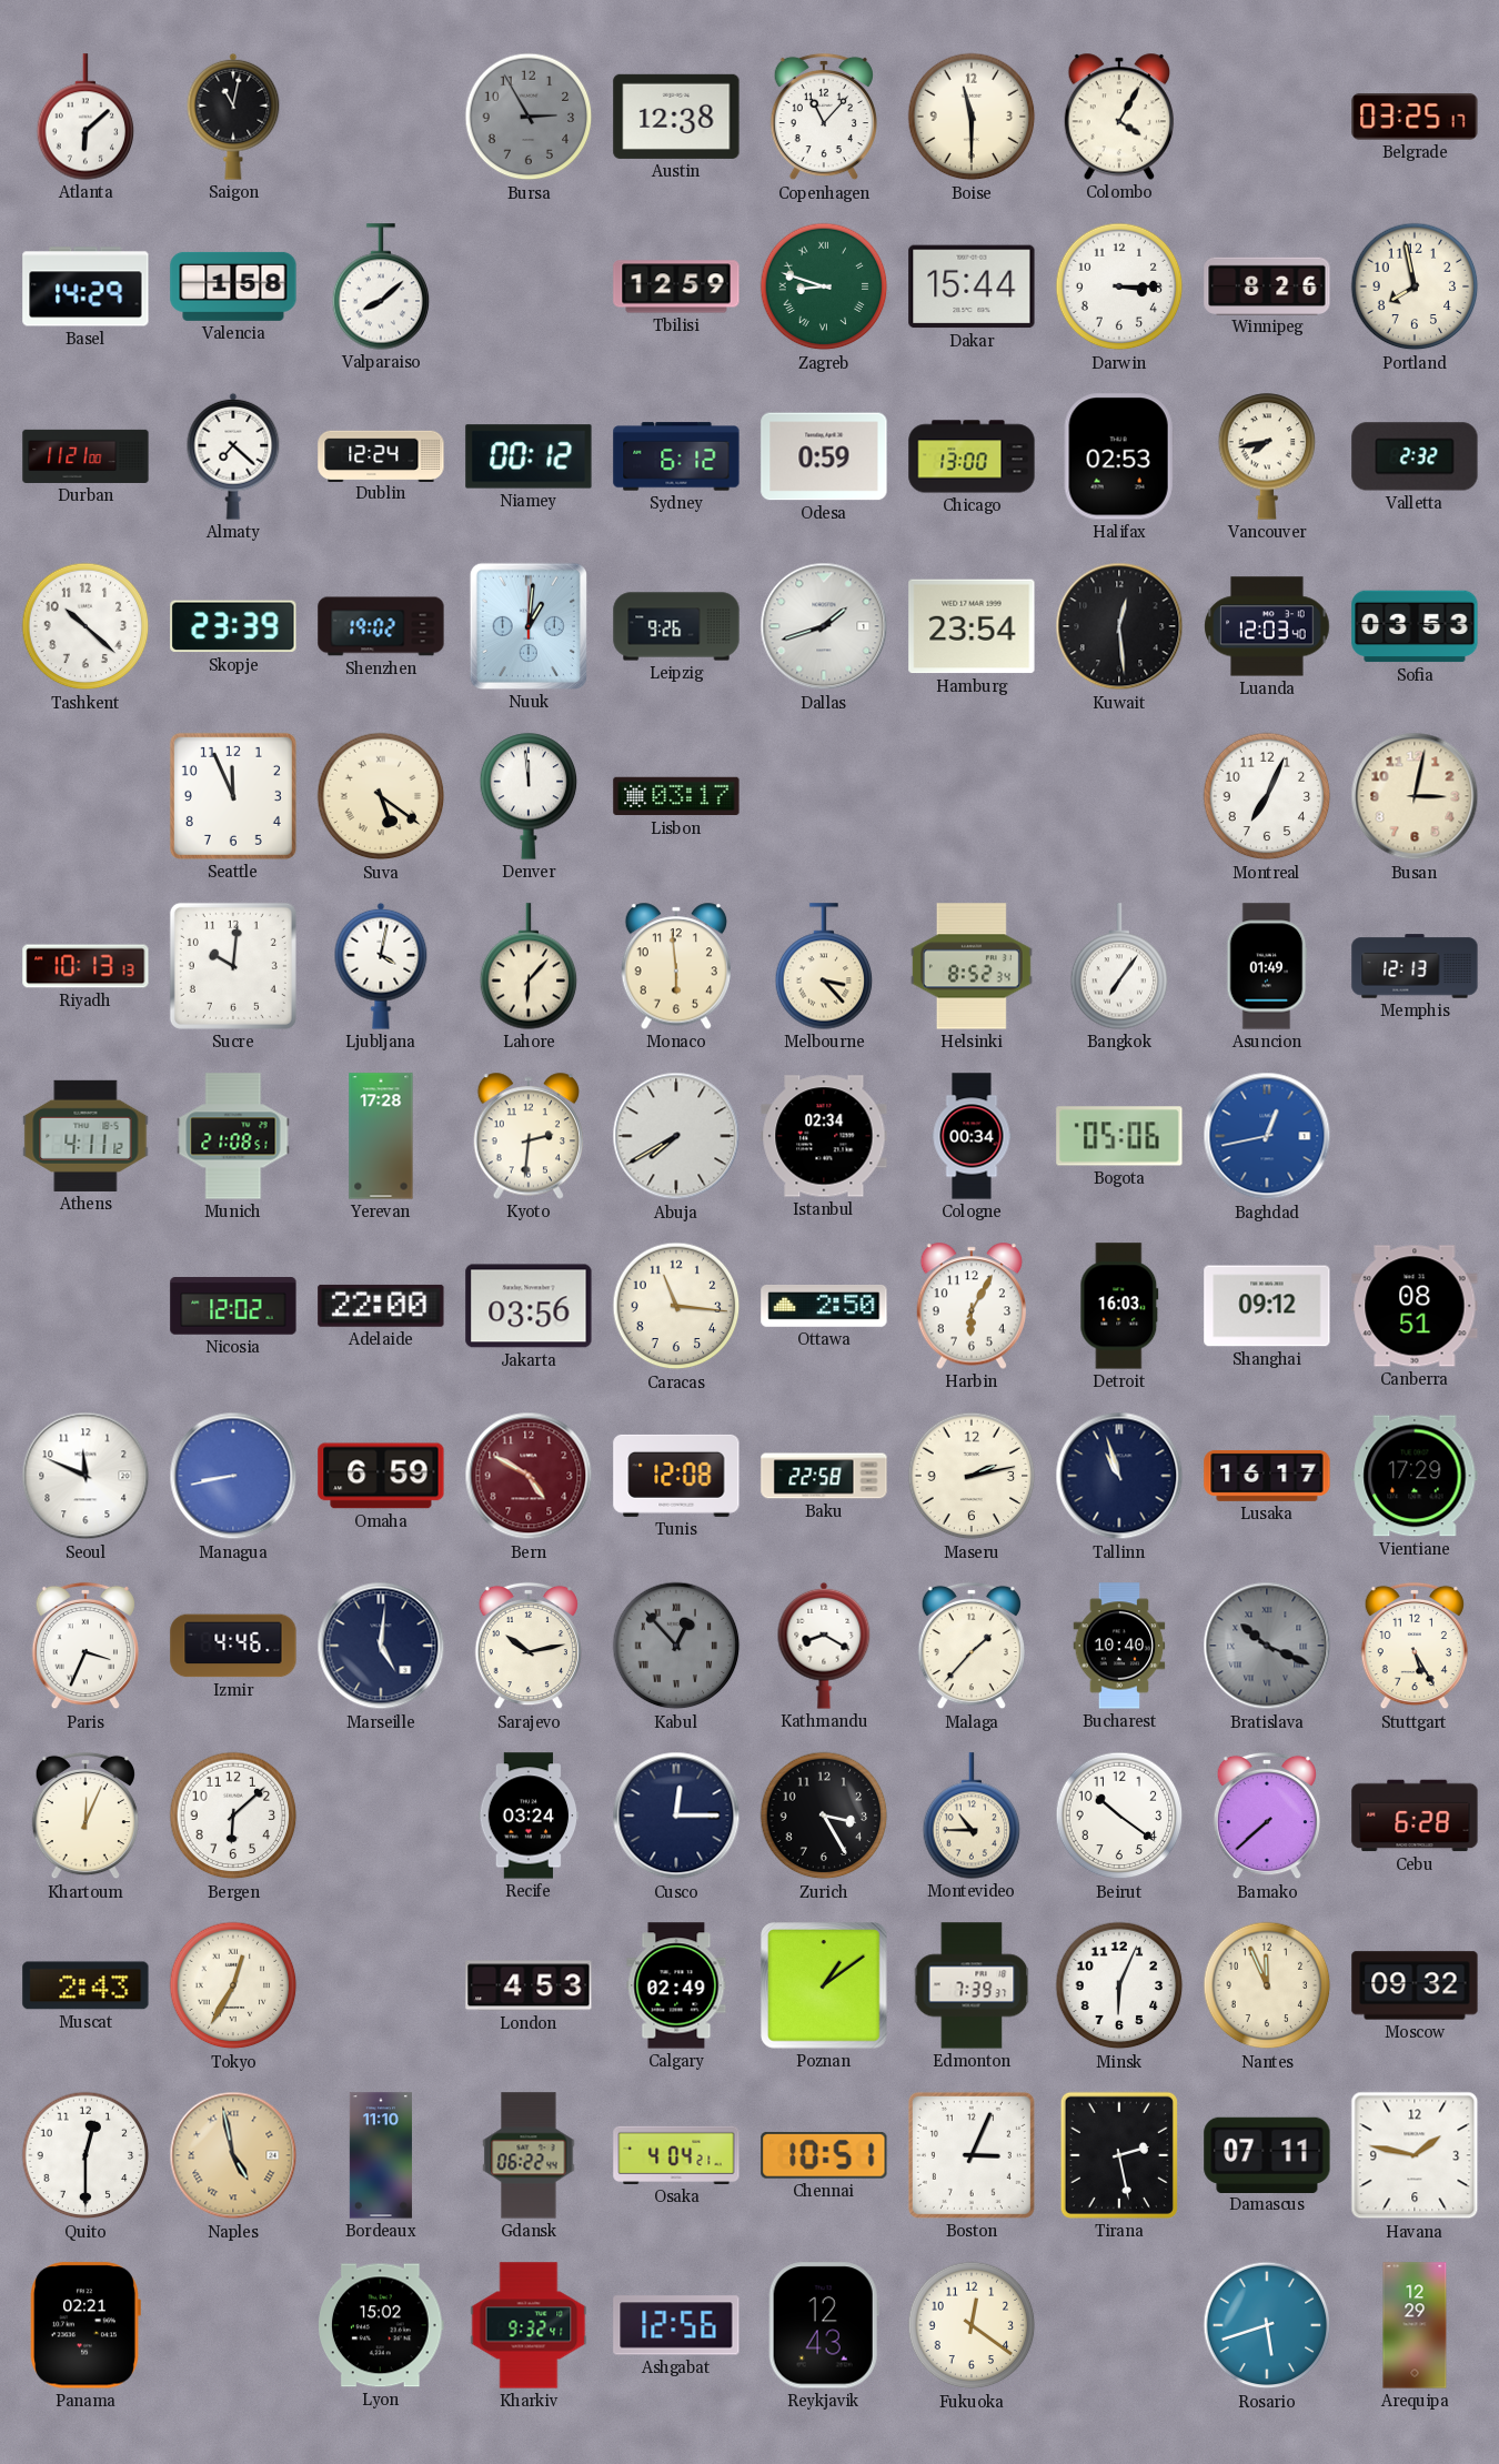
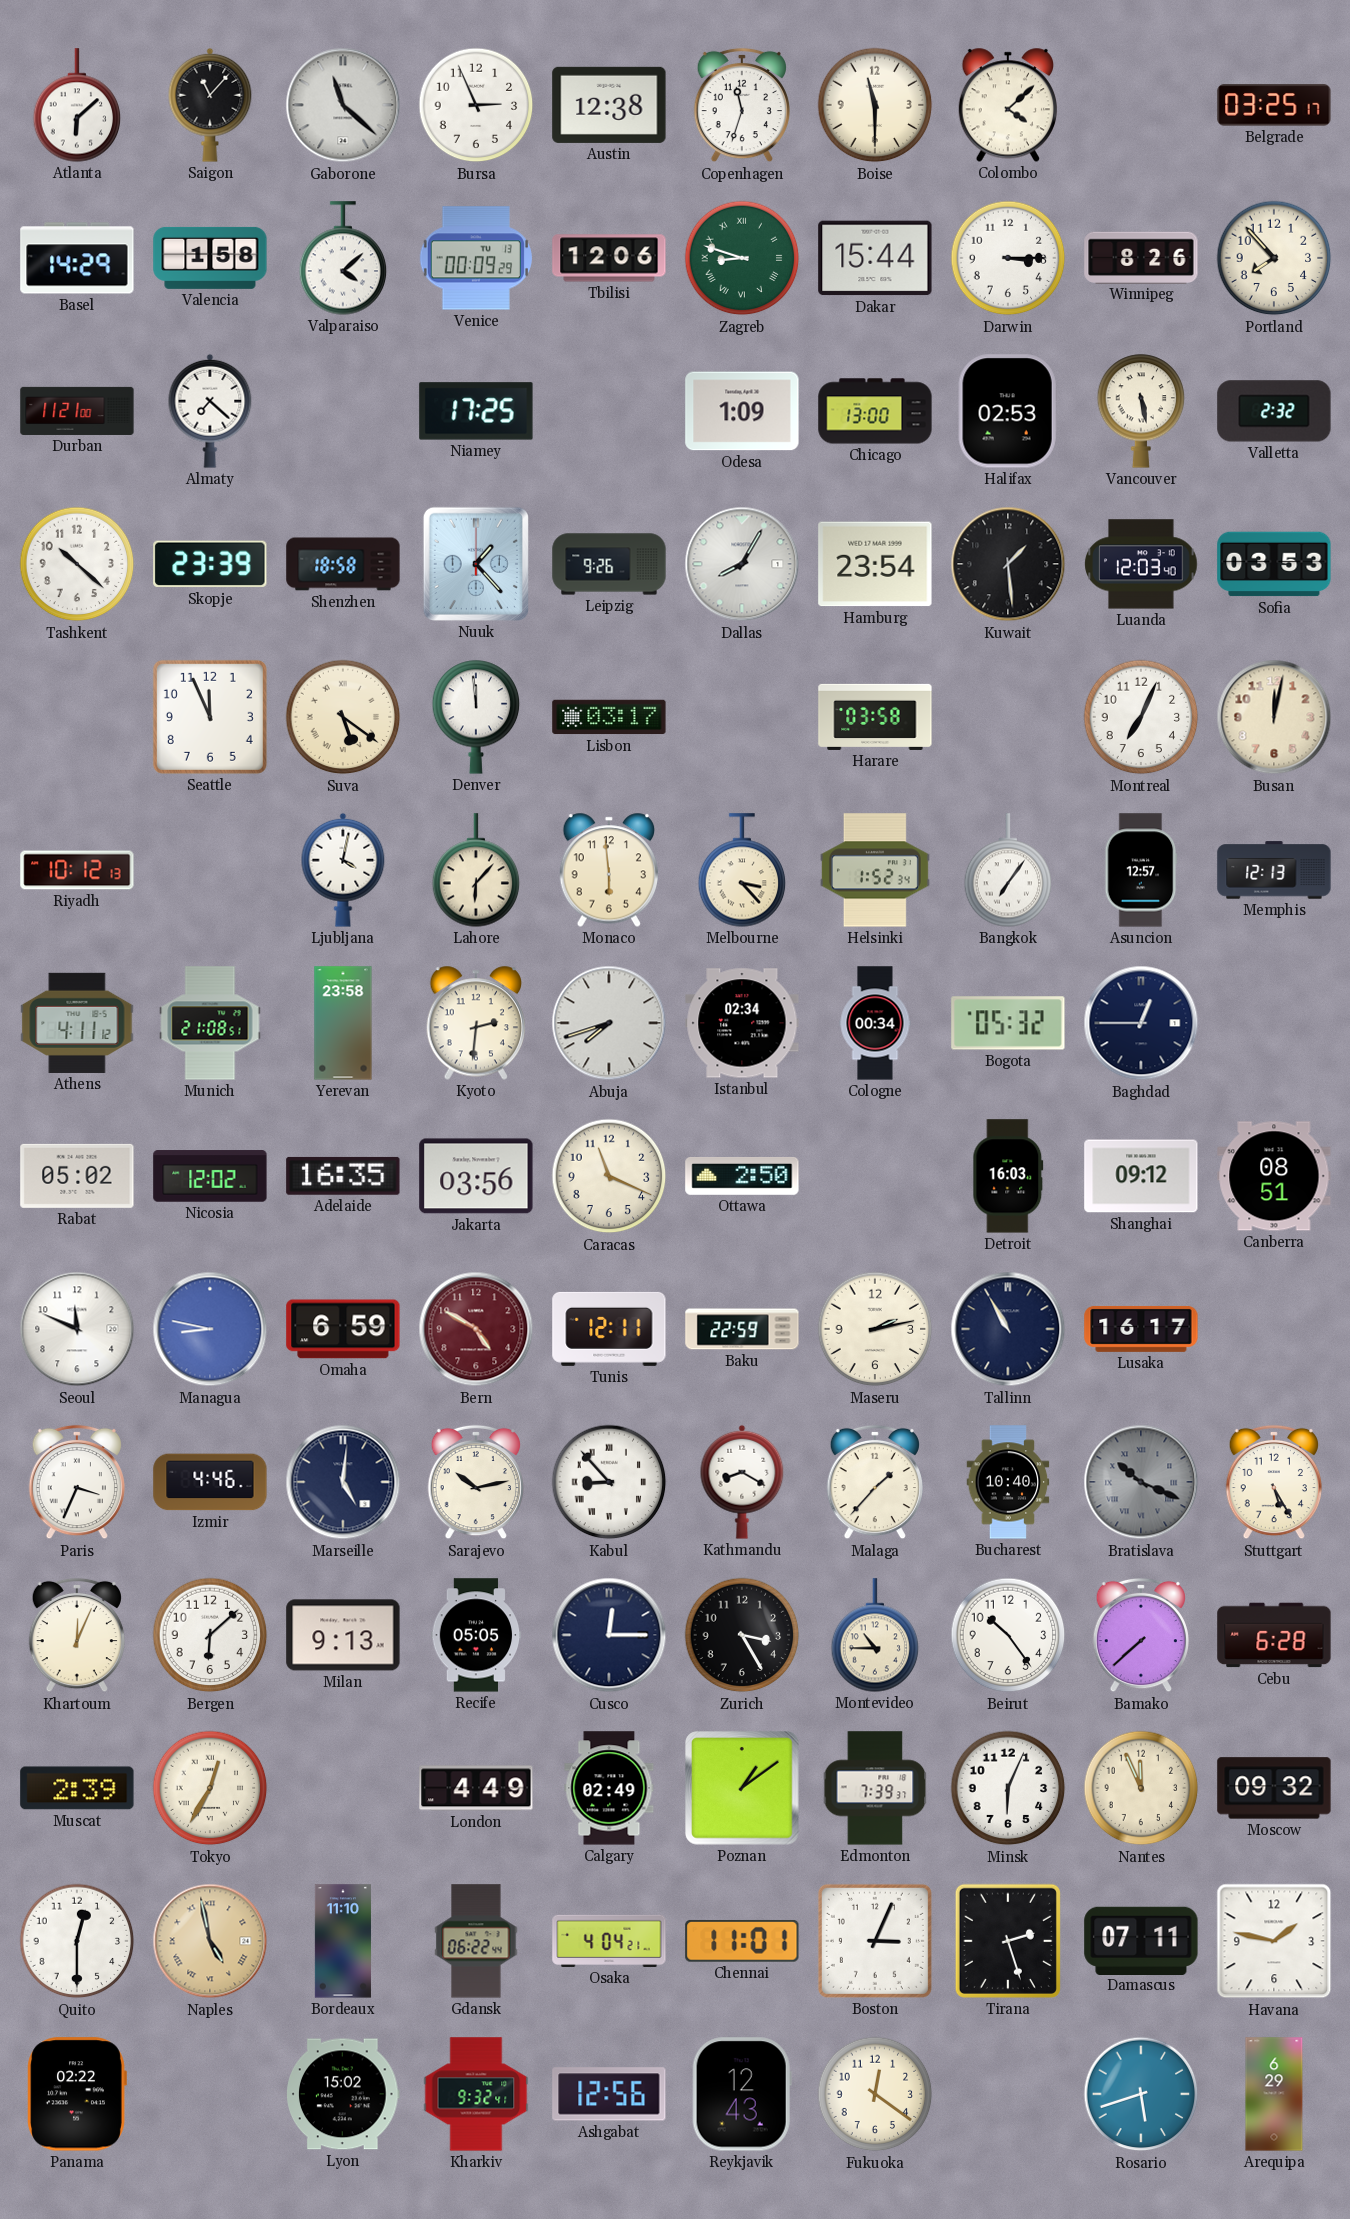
Saigon: 11:02 -> 11:07
Gaborone: none -> 11:22
Bursa: 2:55 -> 2:56
Bursa dial: grey -> white
Copenhagen: 11:07 -> 11:33
Colombo: 4:05 -> 4:08
Valparaiso: 8:08 -> 4:08
Venice: none -> 00:09
Tbilisi: 12:59 -> 12:06
Portland: 7:58 -> 7:53
Dublin: 12:24 -> none
Niamey: 00:12 -> 17:25
Sydney: 6:12 -> none
Odesa: 0:59 -> 1:09
Vancouver: 7:43 -> 5:28
Shenzhen: 19:02 -> 18:58
Nuuk: 1:01 -> 1:23
Dallas: 1:42 -> 8:05
Kuwait: 12:29 -> 1:29
Harare: none -> 03:58
Busan: 3:02 -> 12:02
Riyadh: 10:13 -> 10:12
Sucre: 10:01 -> none
Helsinki: 8:52 -> 1:52
Asuncion: 01:49 -> 12:57
Yerevan: 17:28 -> 23:58
Abuja: 7:40 -> 7:42
Bogota: 05:06 -> 05:32
Baghdad: 12:43 -> 12:45
Baghdad dial: blue -> navy
Rabat: none -> 05:02
Adelaide: 22:00 -> 16:35
Caracas: 11:16 -> 11:19
Harbin: 6:05 -> none
Managua: 8:43 -> 8:47
Tunis: 12:08 -> 12:11
Baku: 22:58 -> 22:59
Tallinn: 10:57 -> 10:55
Vientiane: 17:29 -> none
Kabul: 12:53 -> 8:53
Kabul dial: grey -> white
Milan: none -> 9:13
Recife: 03:24 -> 05:05
Beirut: 10:21 -> 10:24
Muscat: 2:43 -> 2:39
London: 4:53 -> 4:49
Chennai: 10:51 -> 11:01
Tirana: 2:28 -> 2:27
Panama: 02:21 -> 02:22
Arequipa: 12:29 -> 6:29
